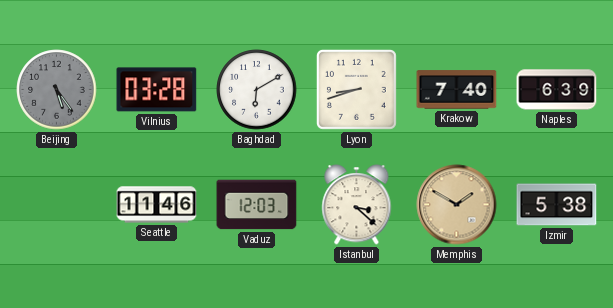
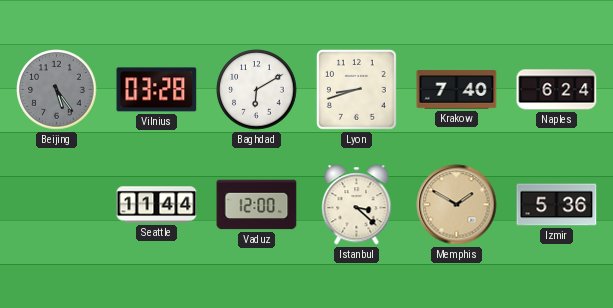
Naples: 6:39 -> 6:24
Seattle: 11:46 -> 11:44
Vaduz: 12:03 -> 12:00
Izmir: 5:38 -> 5:36
